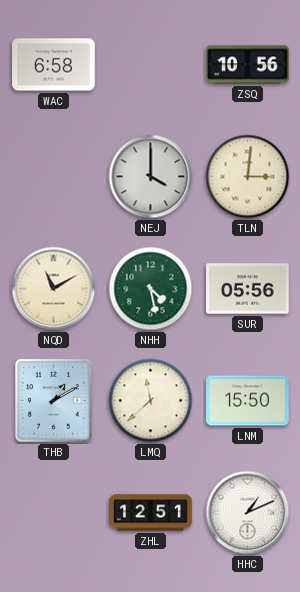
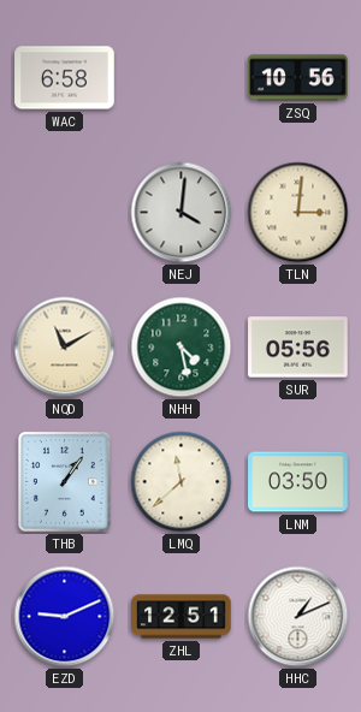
NEJ: 4:00 -> 4:01
THB: 1:10 -> 1:06
LNM: 15:50 -> 03:50
EZD: none -> 9:11
